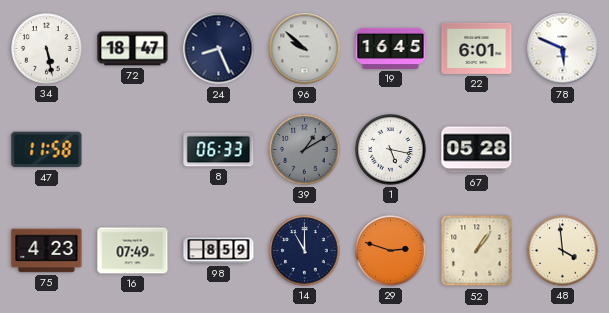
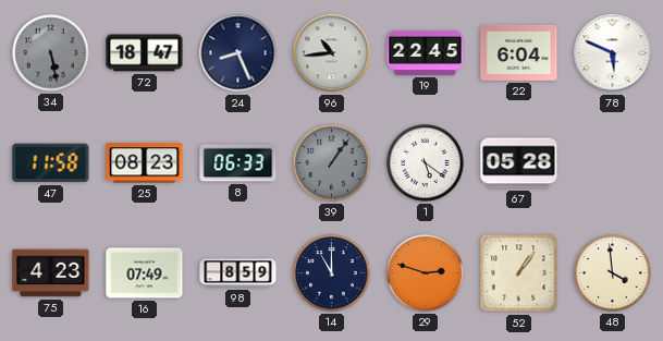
34 dial: white -> grey
96: 9:52 -> 10:44
19: 16:45 -> 22:45
22: 6:01 -> 6:04
25: none -> 08:23
39: 1:10 -> 1:06
1: 5:17 -> 5:21
